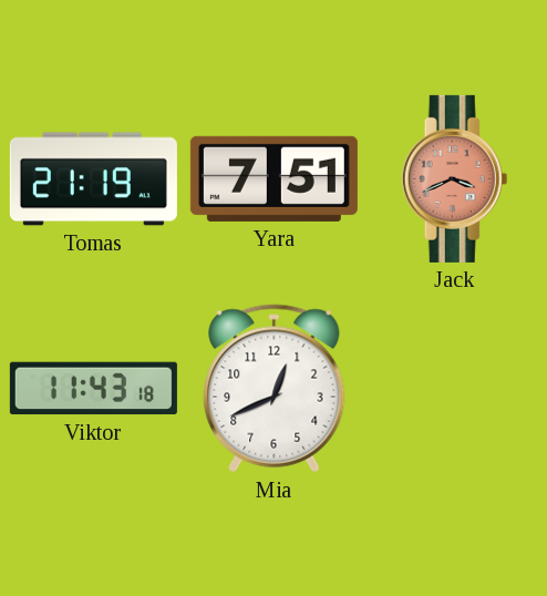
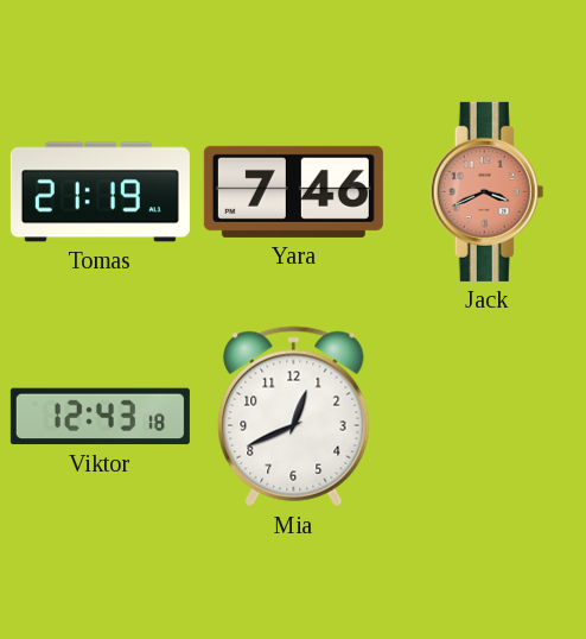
Yara: 7:51 -> 7:46
Viktor: 11:43 -> 12:43
